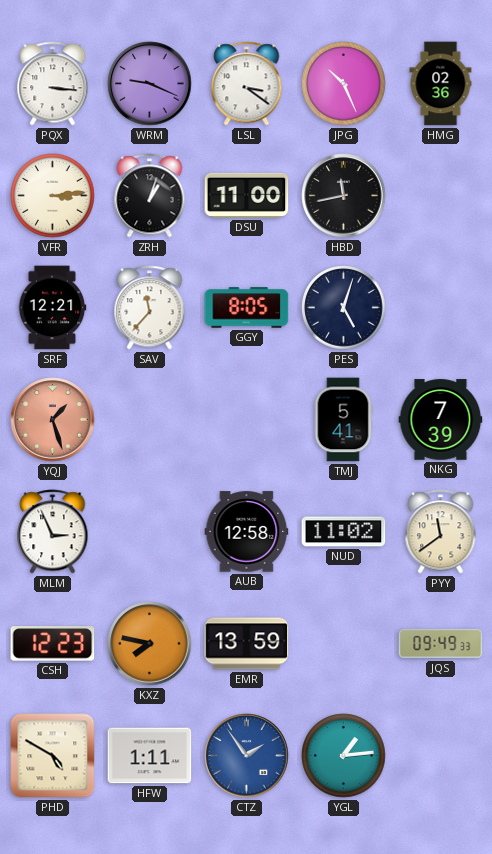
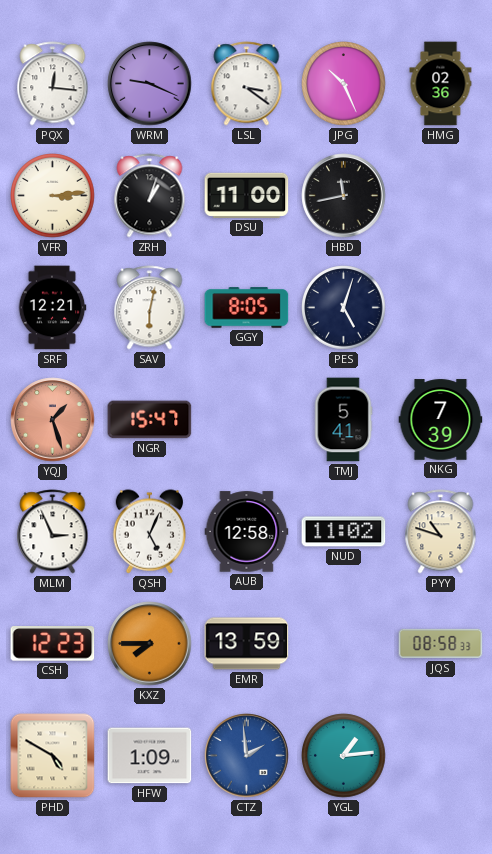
PQX: 3:16 -> 12:16
SAV: 11:37 -> 6:02
NGR: none -> 15:47
QSH: none -> 5:04
PYY: 11:39 -> 10:48
KXZ: 7:47 -> 7:45
JQS: 09:49 -> 08:58
HFW: 1:11 -> 1:09
CTZ: 1:54 -> 1:59
